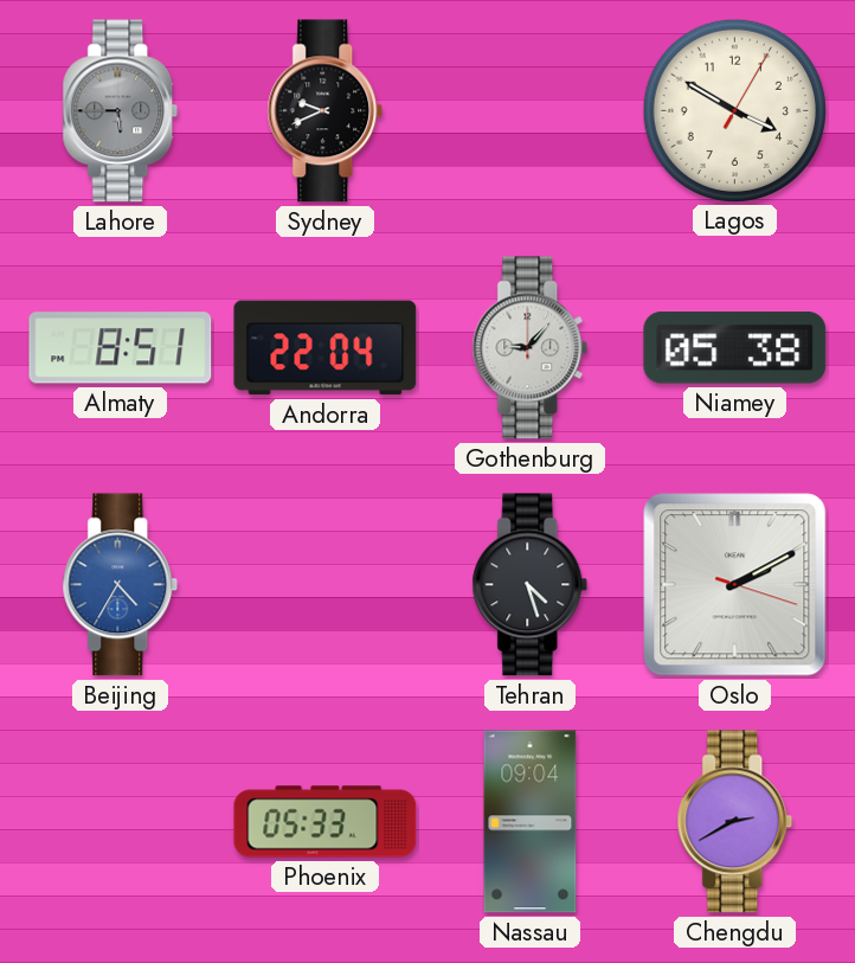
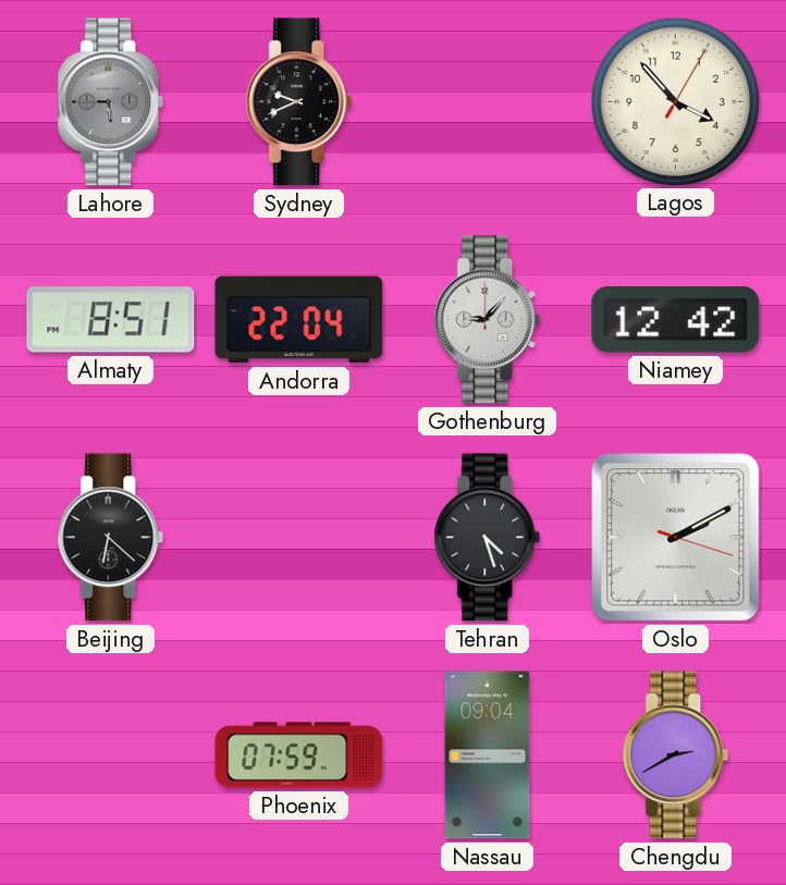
Lagos: 3:50 -> 3:53
Niamey: 05:38 -> 12:42
Beijing: 4:35 -> 6:22
Beijing dial: blue -> black
Phoenix: 05:33 -> 07:59
